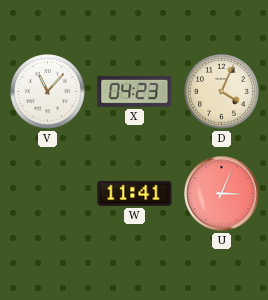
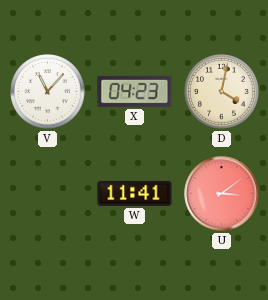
D: 4:04 -> 4:02
U: 3:04 -> 3:09
